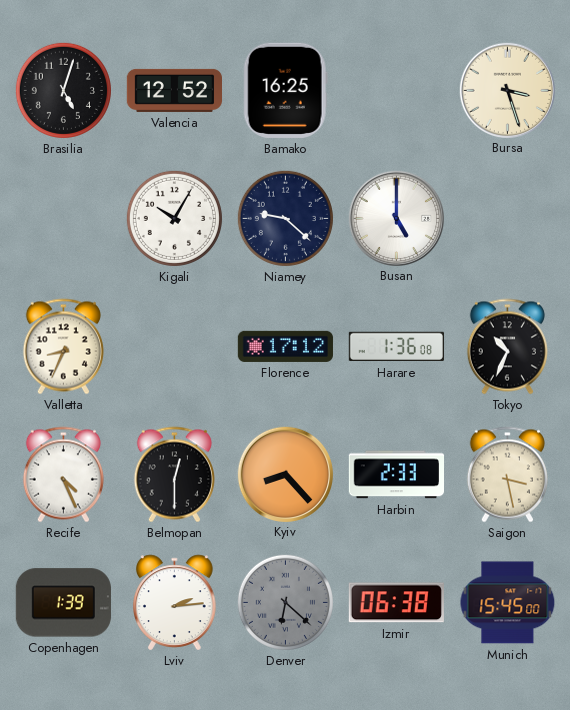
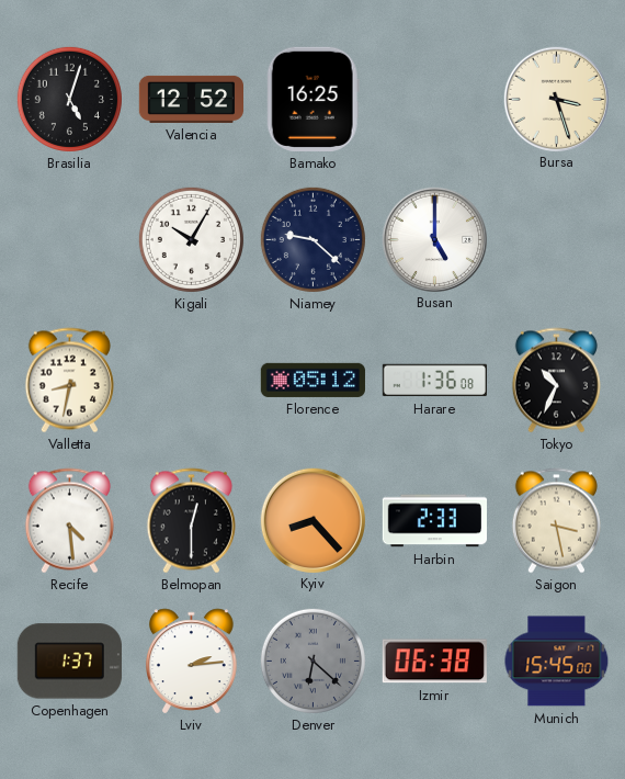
Valletta: 8:34 -> 8:32
Florence: 17:12 -> 05:12
Recife: 4:26 -> 4:29
Copenhagen: 1:39 -> 1:37
